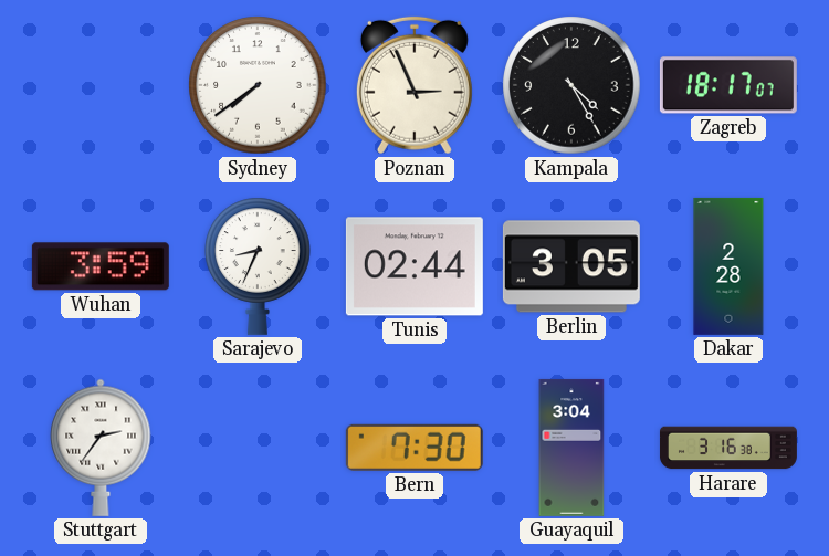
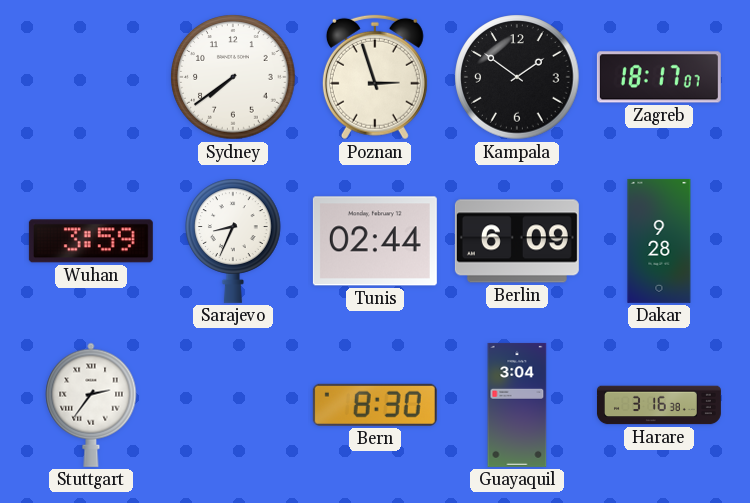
Poznan: 2:56 -> 2:57
Kampala: 4:25 -> 1:51
Berlin: 3:05 -> 6:09
Dakar: 2:28 -> 9:28
Bern: 7:30 -> 8:30
